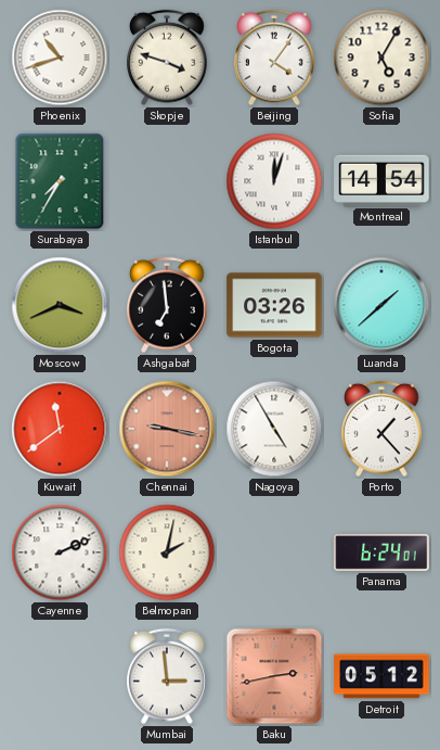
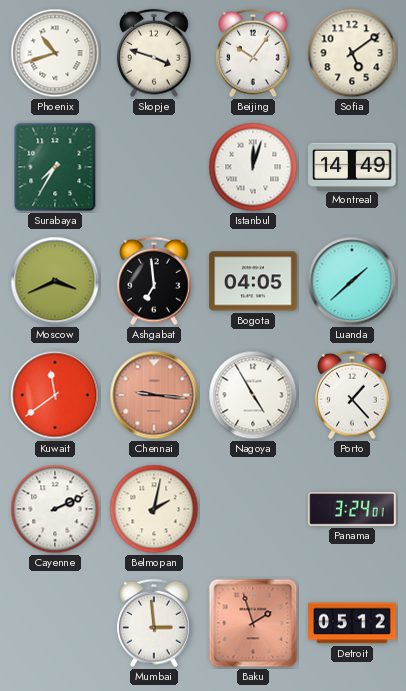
Beijing: 4:06 -> 10:06
Sofia: 5:05 -> 5:09
Montreal: 14:54 -> 14:49
Bogota: 03:26 -> 04:05
Chennai: 9:17 -> 9:16
Panama: 6:24 -> 3:24
Baku: 2:43 -> 1:57
